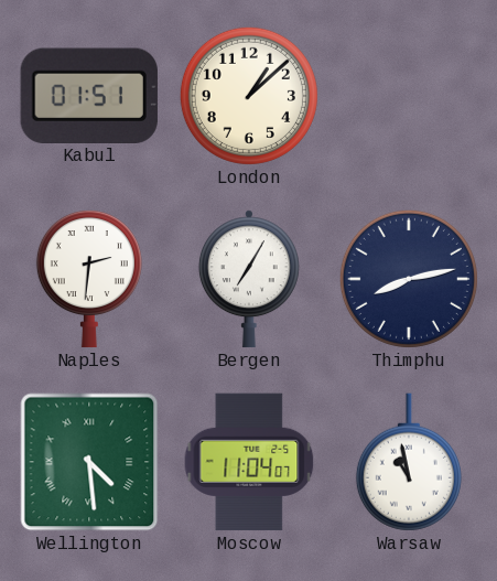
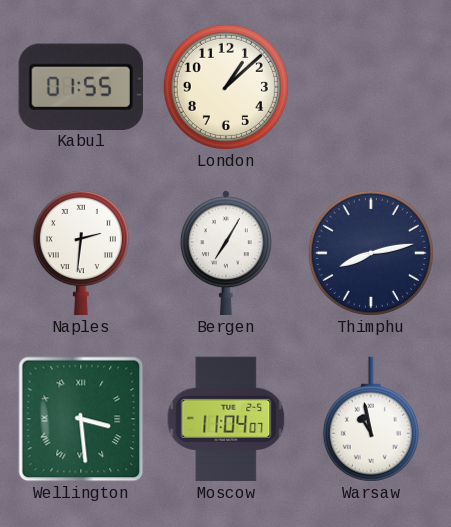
Kabul: 01:51 -> 01:55
Wellington: 4:29 -> 3:29
